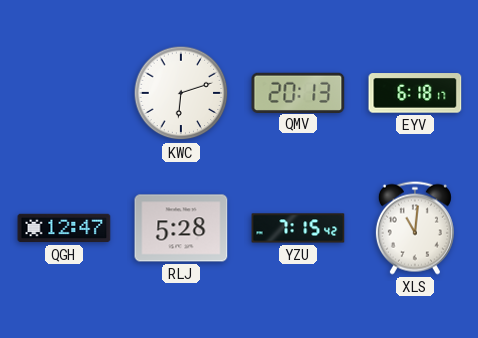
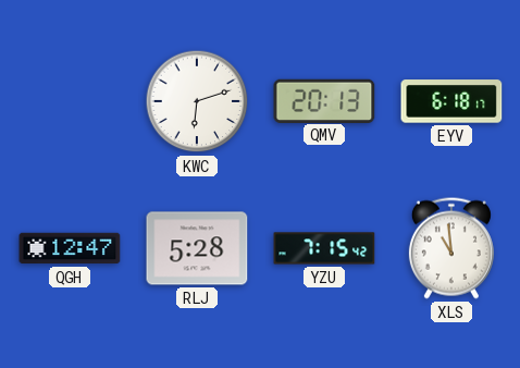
XLS: 11:01 -> 10:59
